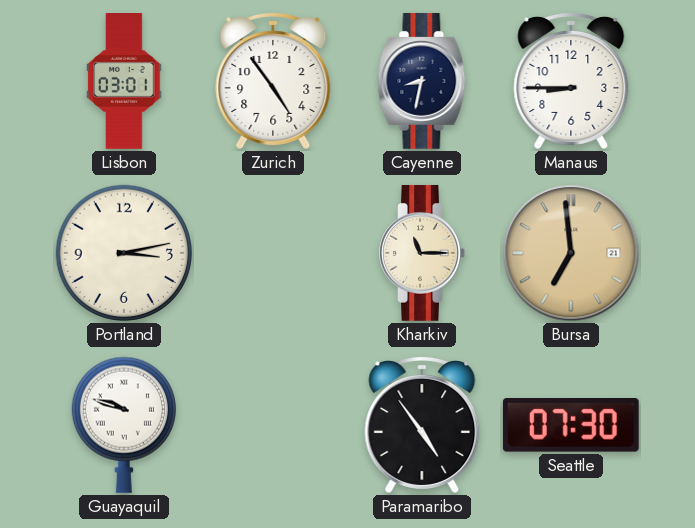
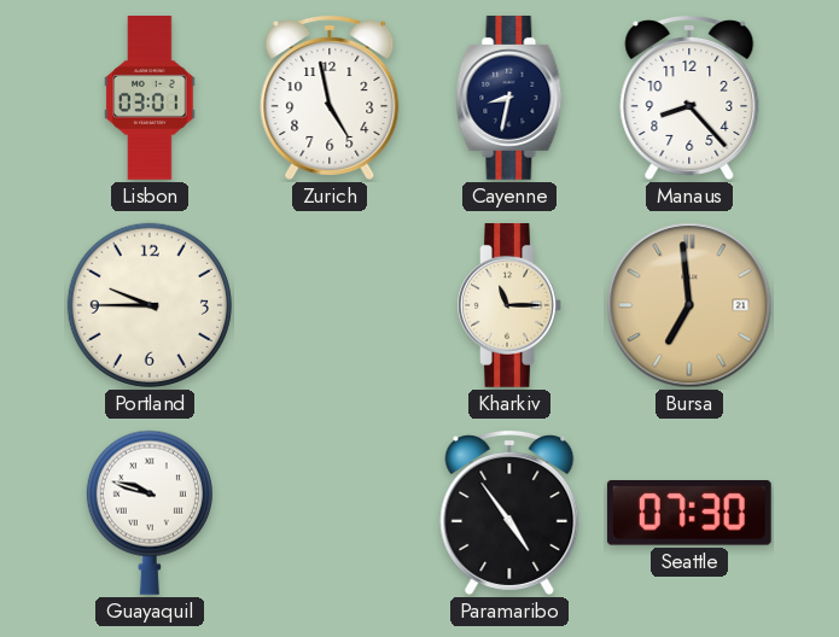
Zurich: 4:54 -> 4:58
Manaus: 8:45 -> 8:23
Portland: 3:13 -> 9:45
